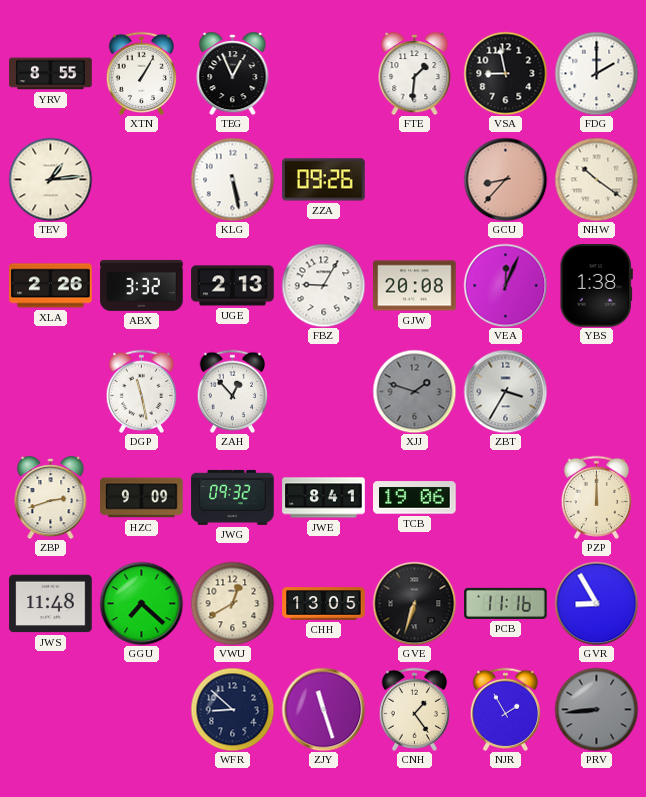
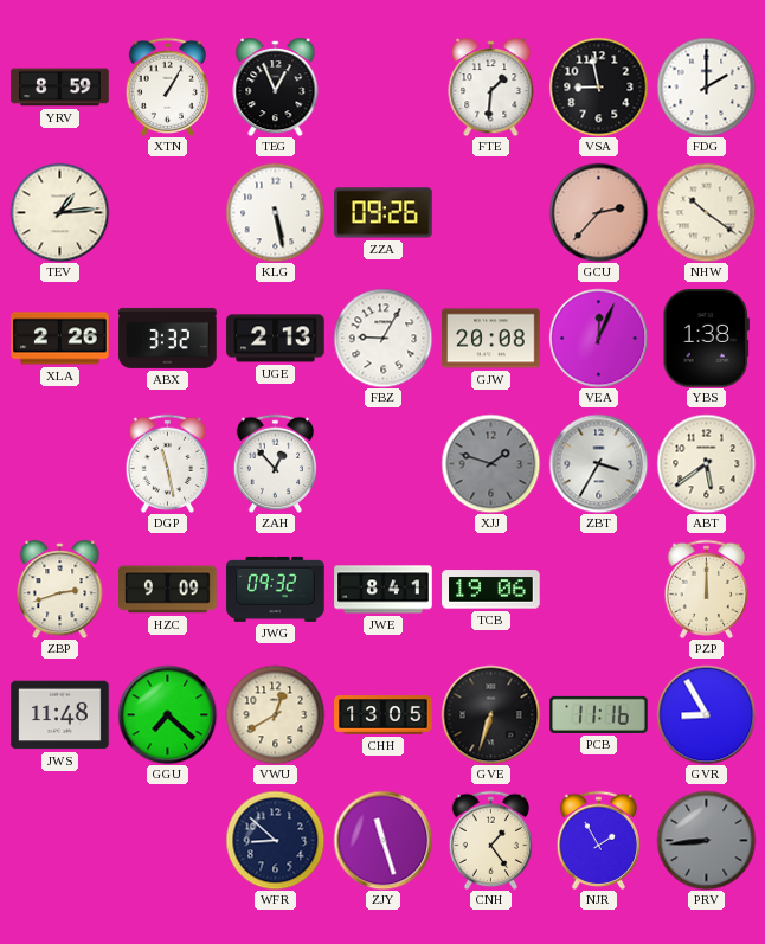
YRV: 8:55 -> 8:59
GCU: 8:37 -> 2:37
ABT: none -> 5:39
